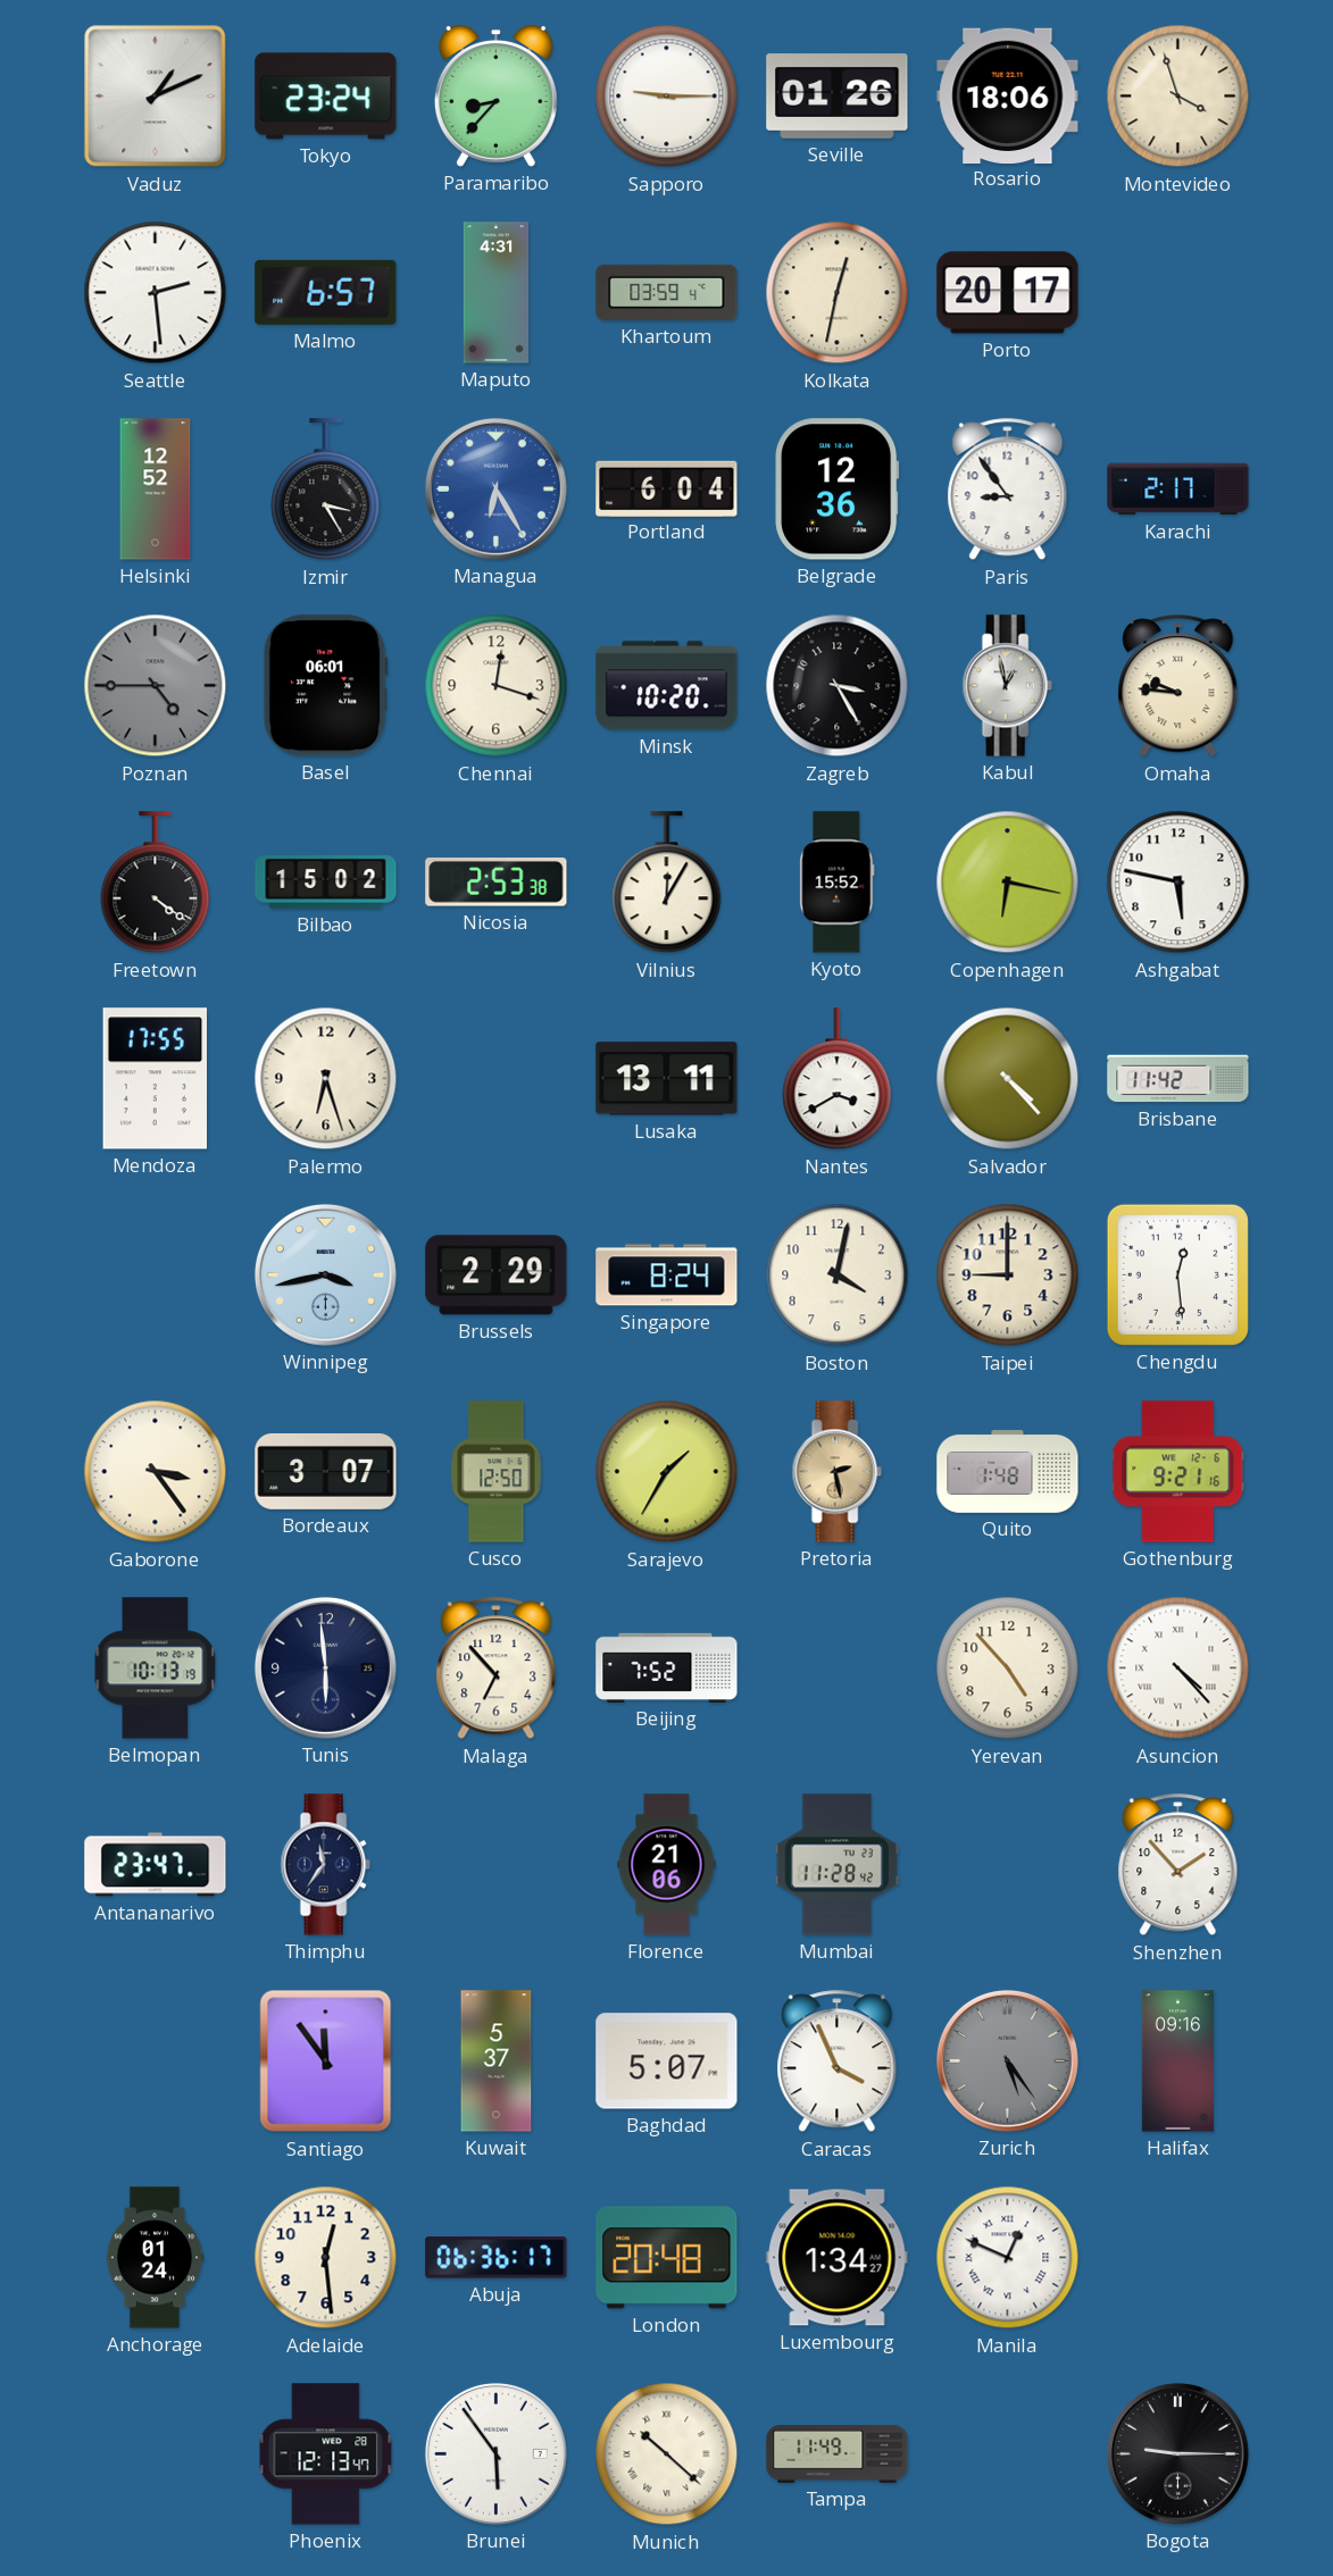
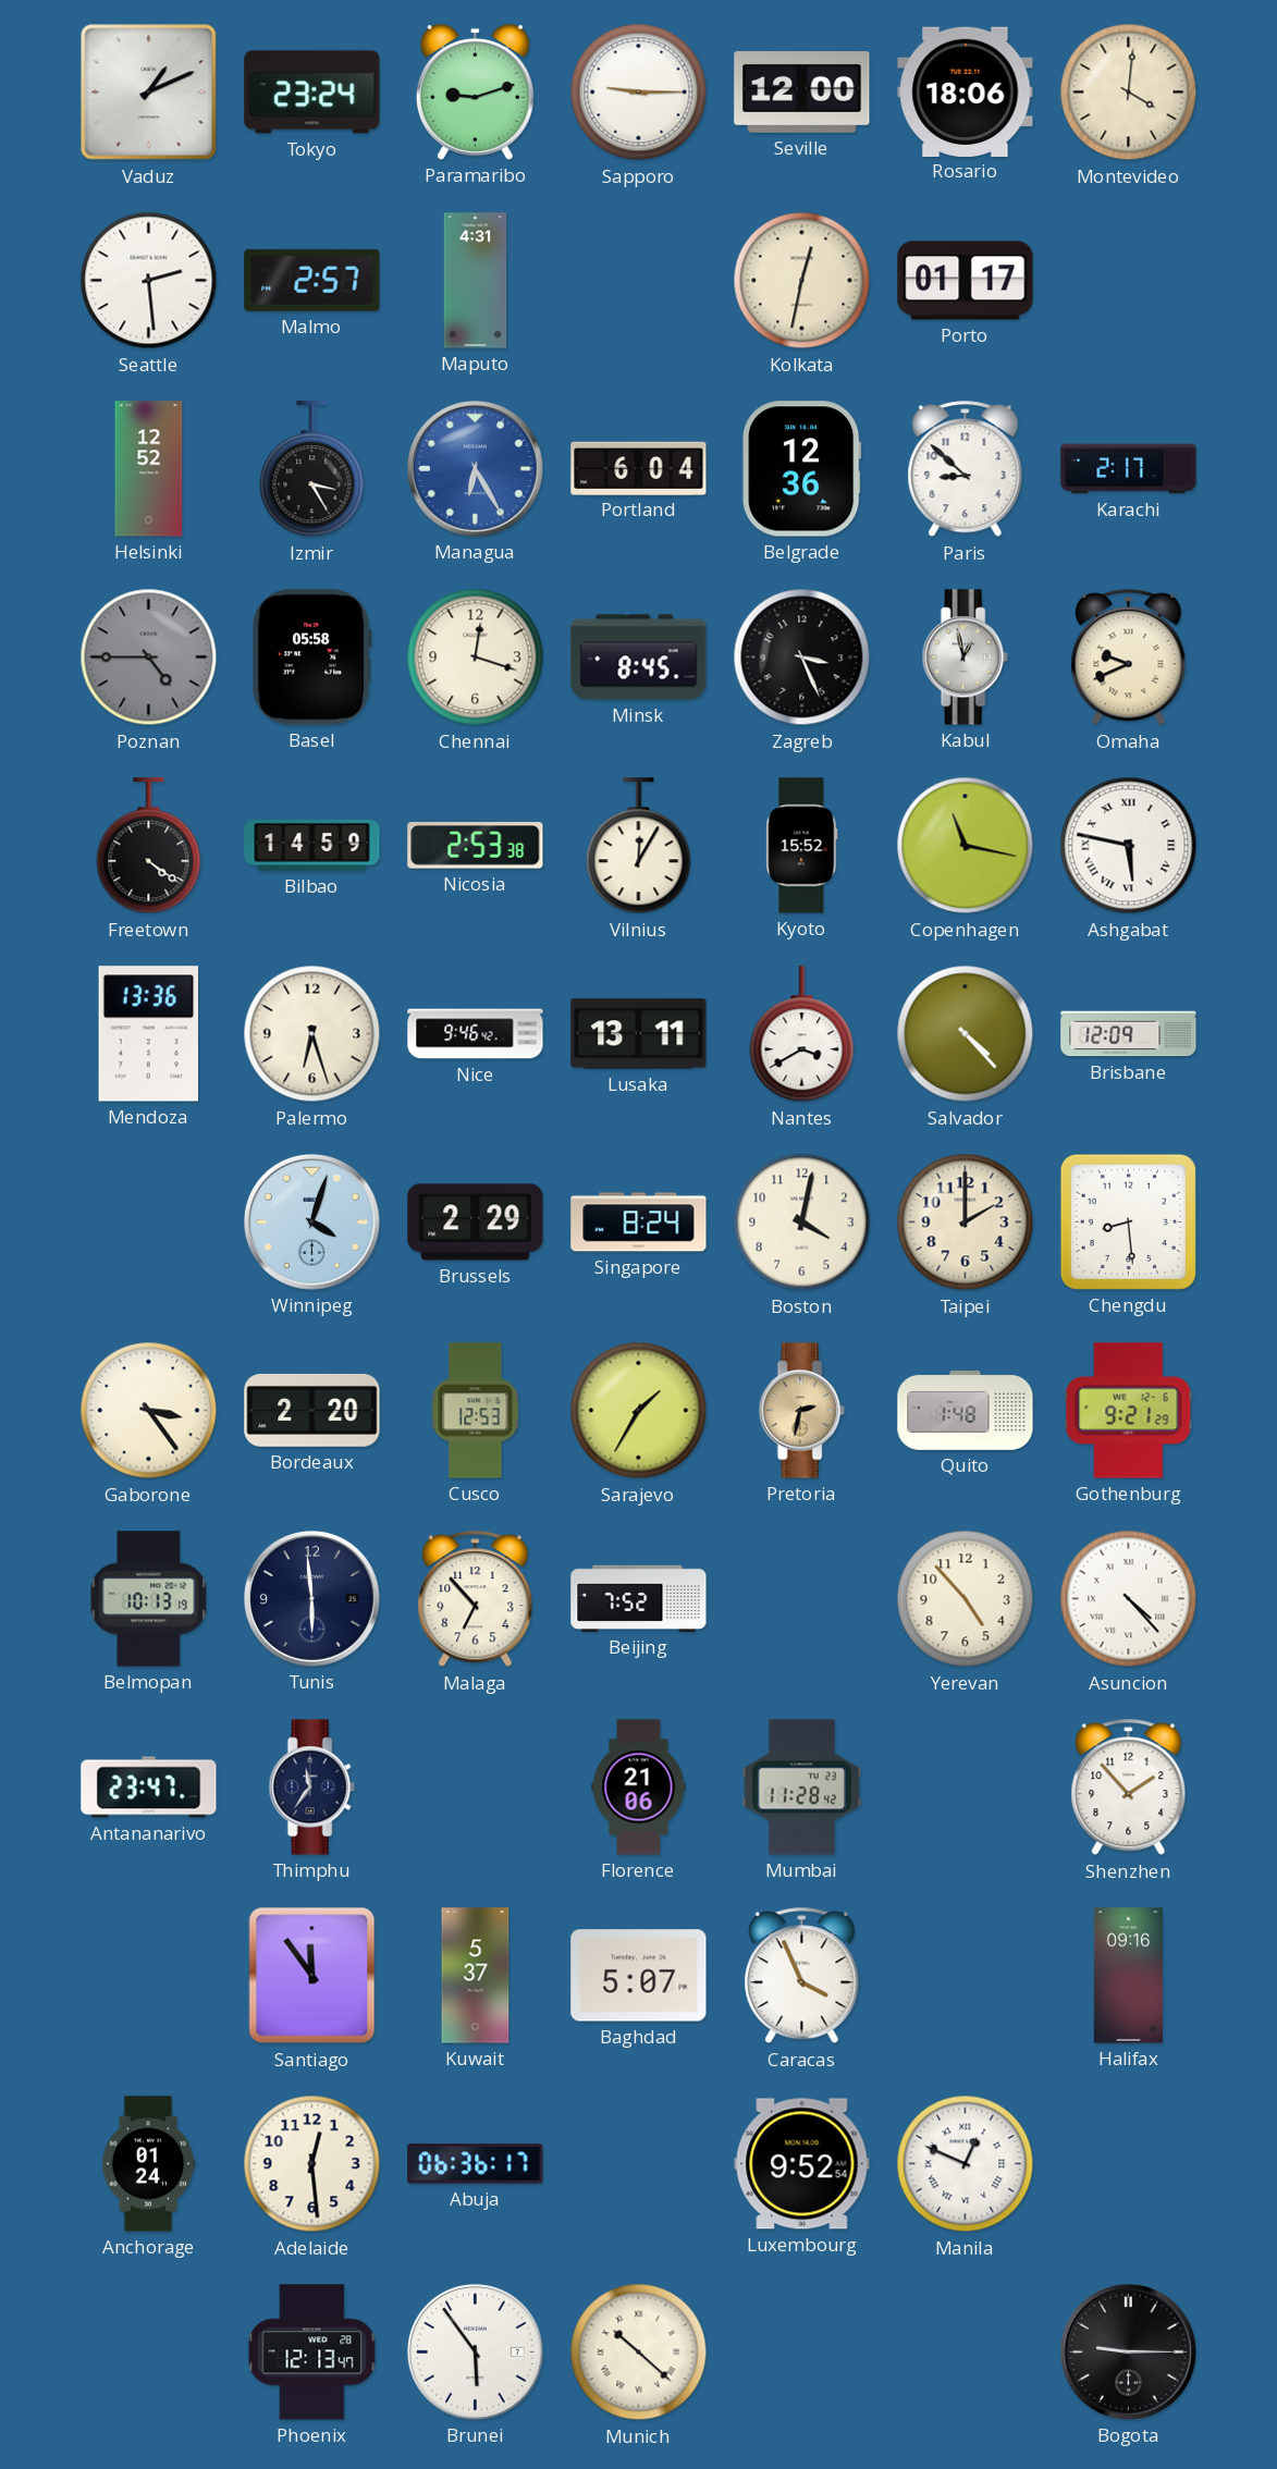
Paramaribo: 8:37 -> 9:12
Seville: 01:26 -> 12:00
Montevideo: 3:57 -> 4:01
Malmo: 6:57 -> 2:57
Khartoum: 03:59 -> none
Porto: 20:17 -> 01:17
Paris: 8:54 -> 8:52
Basel: 06:01 -> 05:58
Minsk: 10:20 -> 8:45
Zagreb: 3:25 -> 3:26
Omaha: 9:46 -> 9:41
Bilbao: 15:02 -> 14:59
Copenhagen: 6:17 -> 11:17
Ashgabat numerals: Arabic -> Roman
Mendoza: 17:55 -> 13:36
Nice: none -> 9:46
Brisbane: 11:42 -> 12:09
Winnipeg: 3:43 -> 4:03
Taipei: 9:00 -> 2:00
Chengdu: 12:29 -> 8:29
Bordeaux: 3:07 -> 2:20
Cusco: 12:50 -> 12:53
Pretoria: 2:28 -> 2:32
Gothenburg: 9:21:16 -> 9:21:29
Zurich: 5:24 -> none
London: 20:48 -> none
Luxembourg: 1:34 -> 9:52
Tampa: 11:49 -> none
